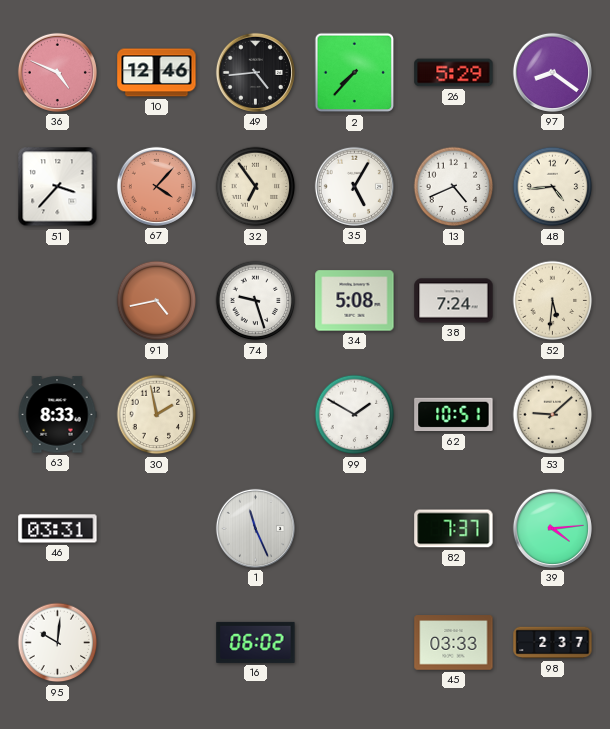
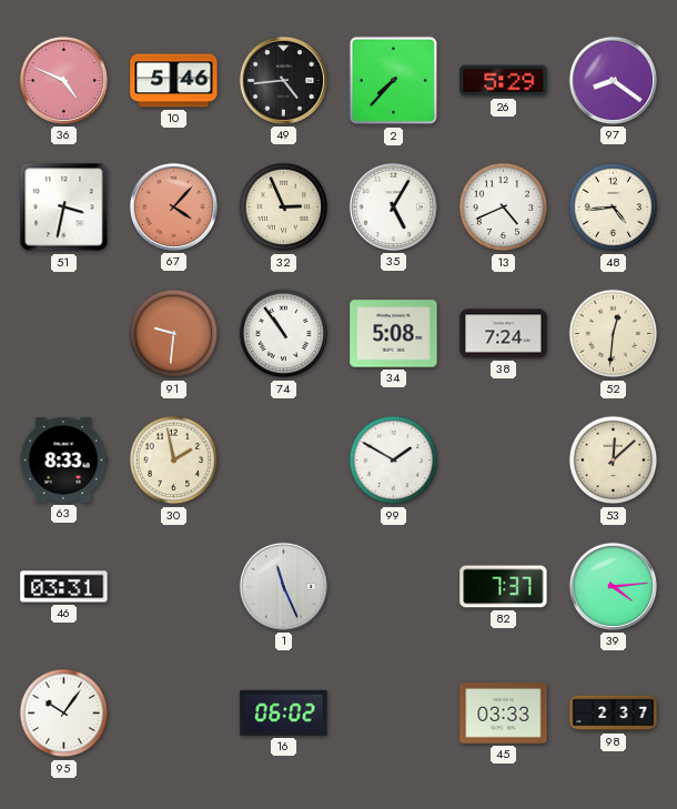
10: 12:46 -> 5:46
51: 3:37 -> 3:32
32: 6:54 -> 2:56
91: 4:43 -> 9:31
74: 9:27 -> 10:54
52: 5:31 -> 12:31
62: 10:51 -> none
53: 9:08 -> 12:08
95: 10:01 -> 10:06
